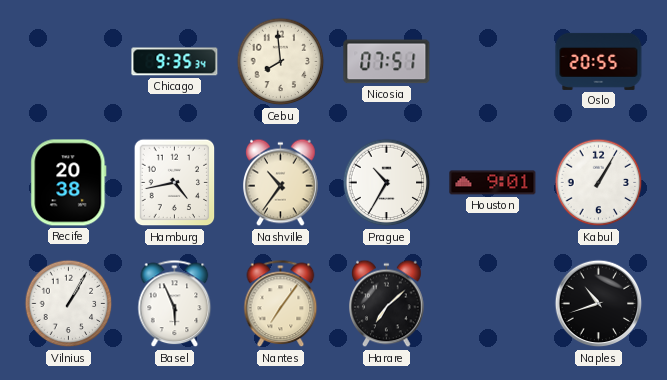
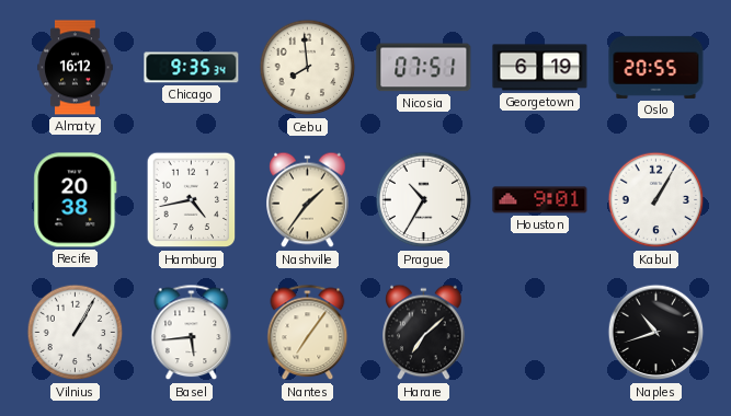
Almaty: none -> 16:12
Georgetown: none -> 6:19
Nashville: 10:36 -> 1:36
Basel: 5:56 -> 5:44
